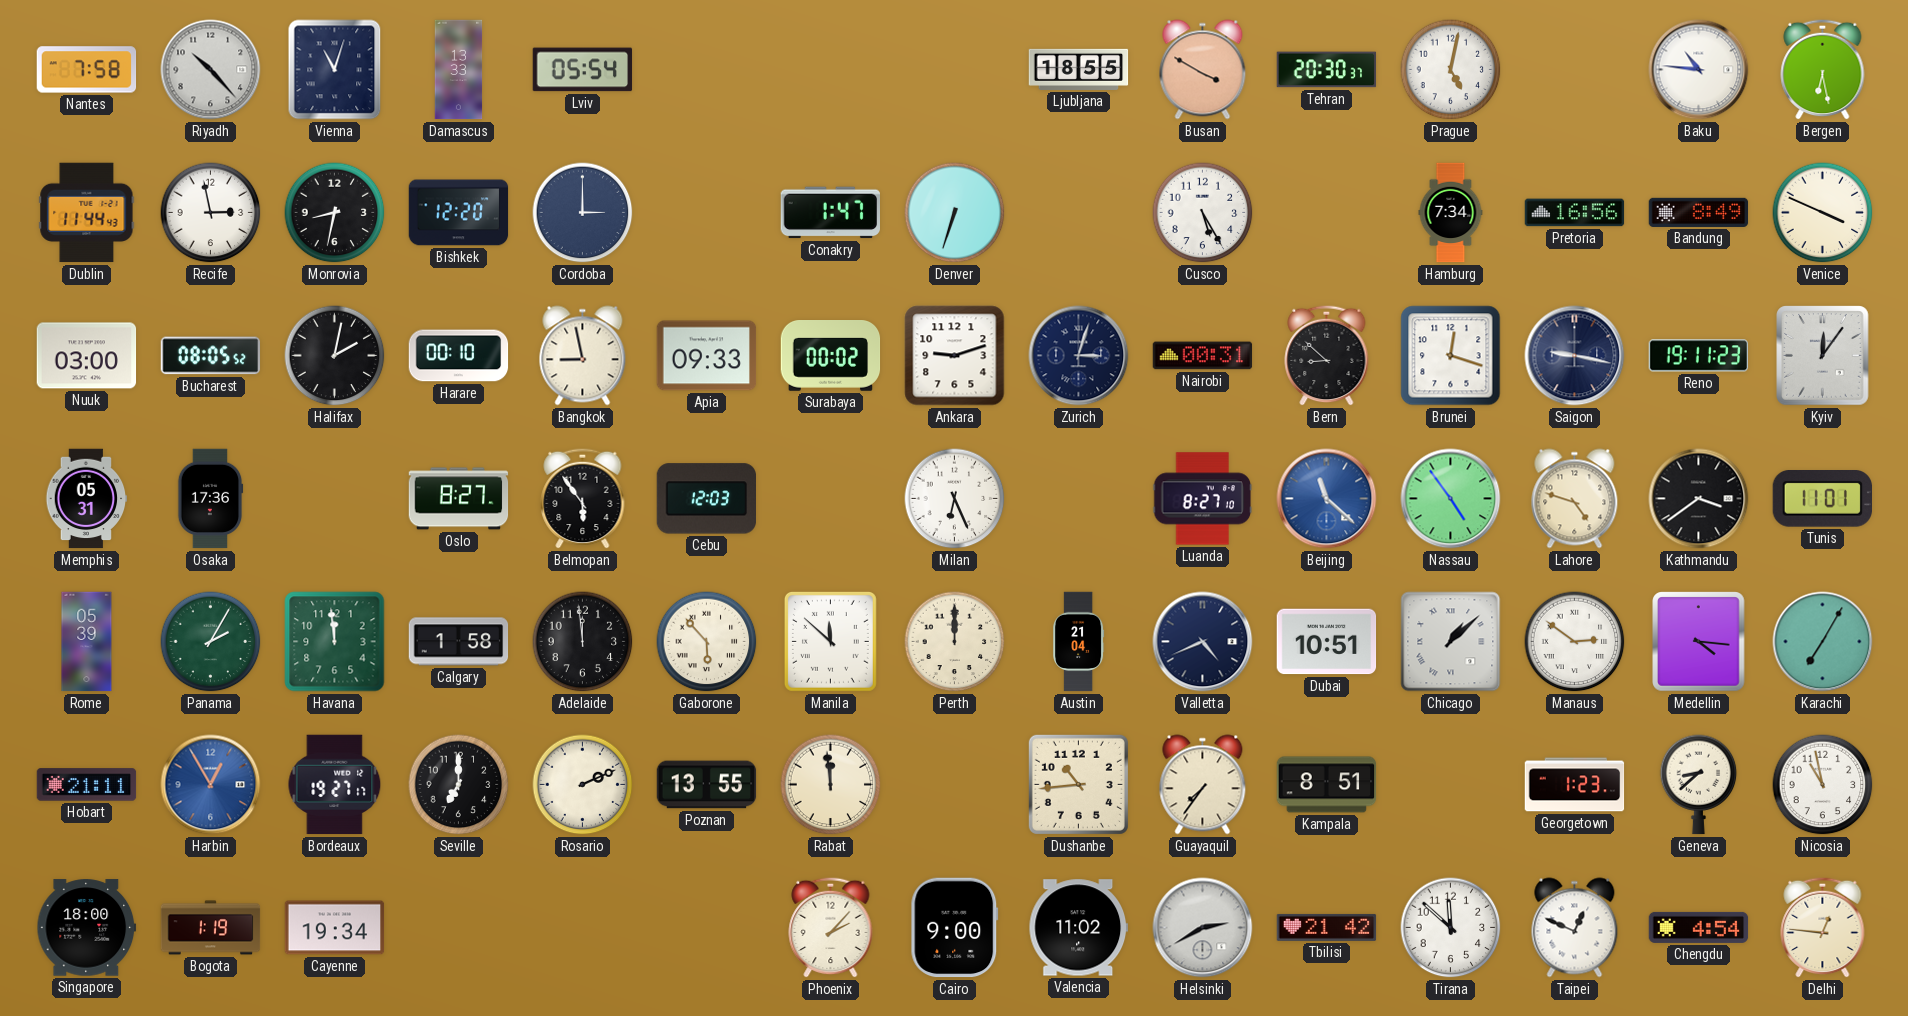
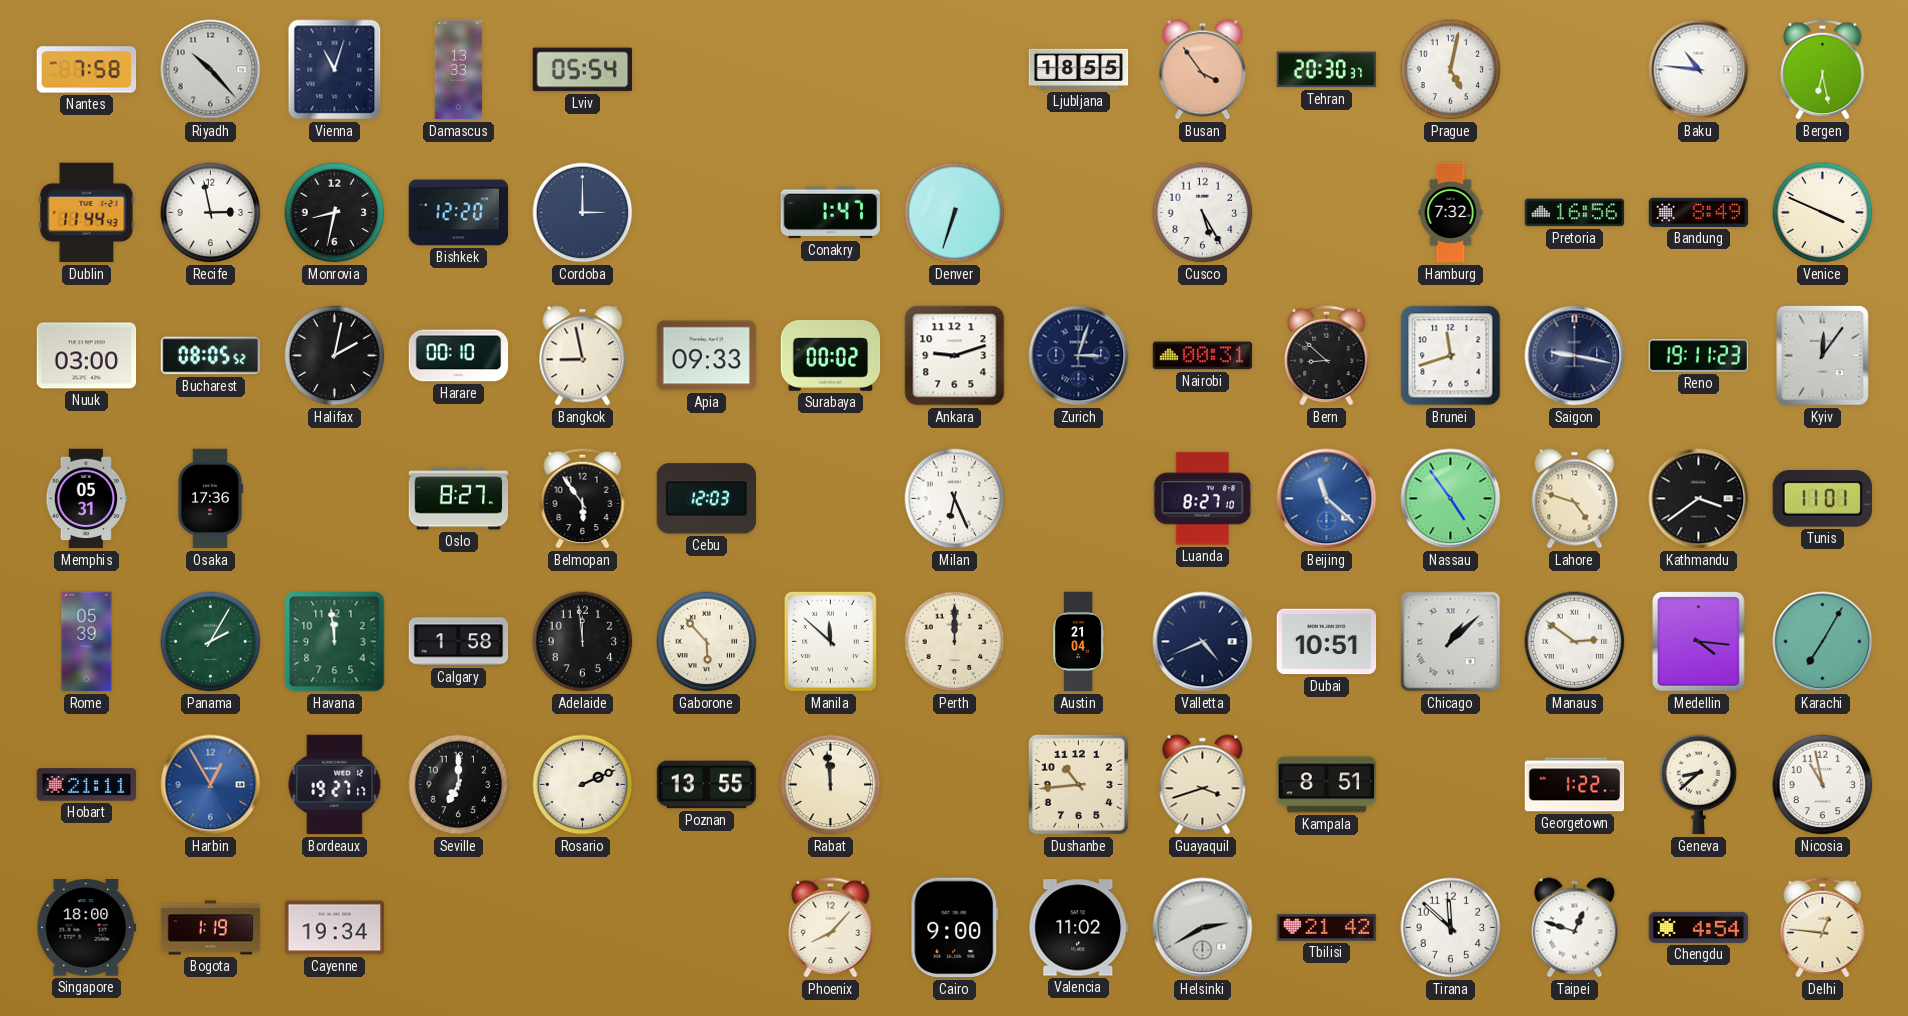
Busan: 3:50 -> 3:54
Hamburg: 7:34 -> 7:32
Brunei: 12:18 -> 11:42
Guayaquil: 7:36 -> 3:42
Georgetown: 1:23 -> 1:22
Phoenix: 2:07 -> 8:07
Taipei: 12:49 -> 12:48
